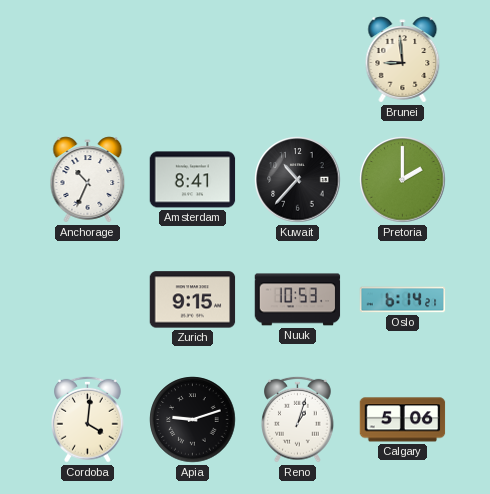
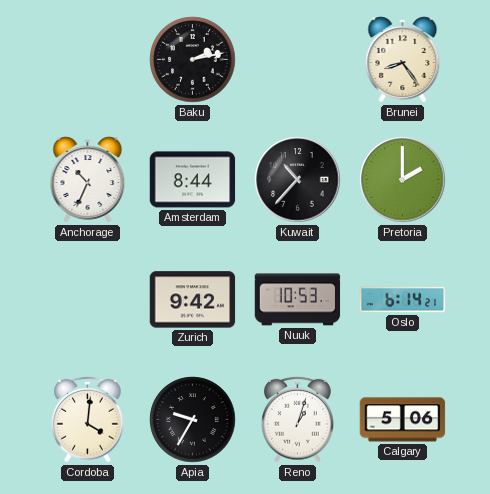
Baku: none -> 2:13
Brunei: 8:59 -> 8:24
Amsterdam: 8:41 -> 8:44
Zurich: 9:15 -> 9:42
Apia: 9:12 -> 9:35
